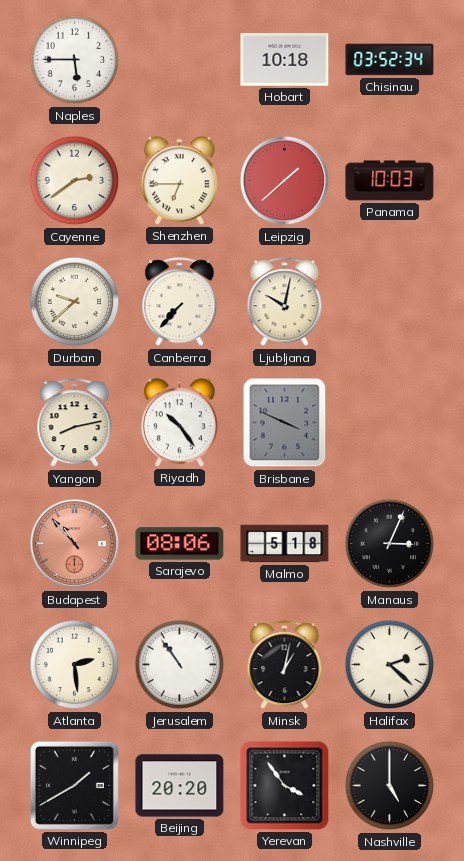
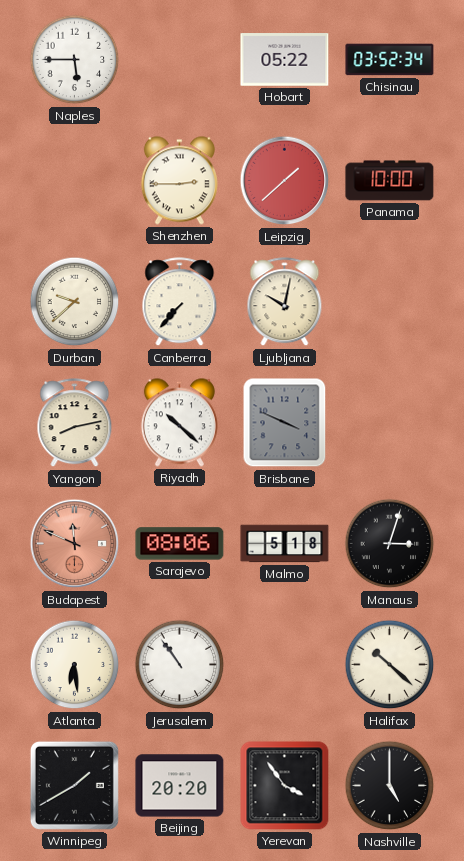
Hobart: 10:18 -> 05:22
Cayenne: 2:39 -> none
Shenzhen: 6:45 -> 2:45
Panama: 10:03 -> 10:00
Riyadh: 10:24 -> 10:22
Budapest: 10:53 -> 11:49
Manaus: 3:04 -> 3:03
Atlanta: 2:29 -> 6:29
Minsk: 1:02 -> none
Halifax: 2:22 -> 10:22
